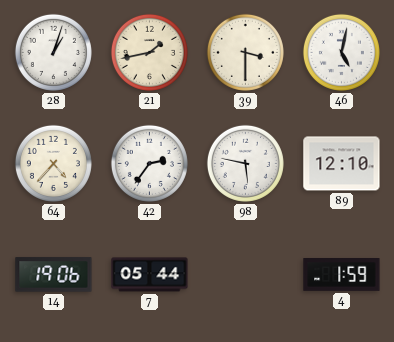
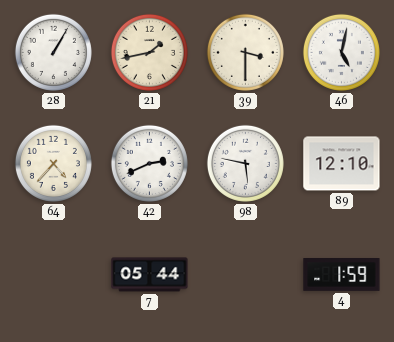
28: 1:03 -> 1:05
42: 2:36 -> 2:41
14: 19:06 -> none
